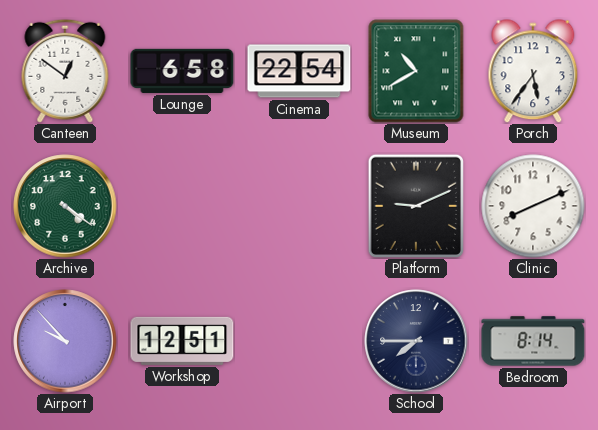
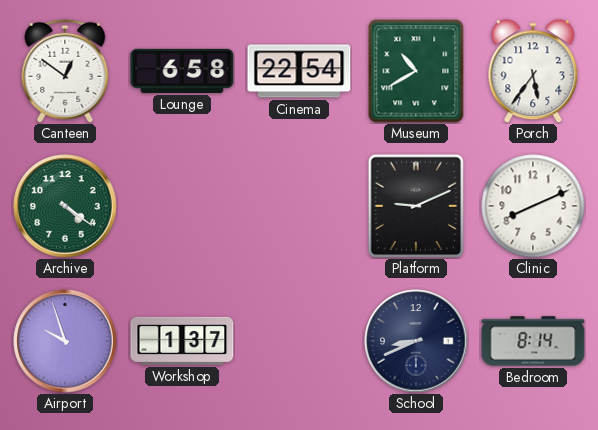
Airport: 9:53 -> 9:57
Workshop: 12:51 -> 1:37
School: 7:45 -> 8:41
